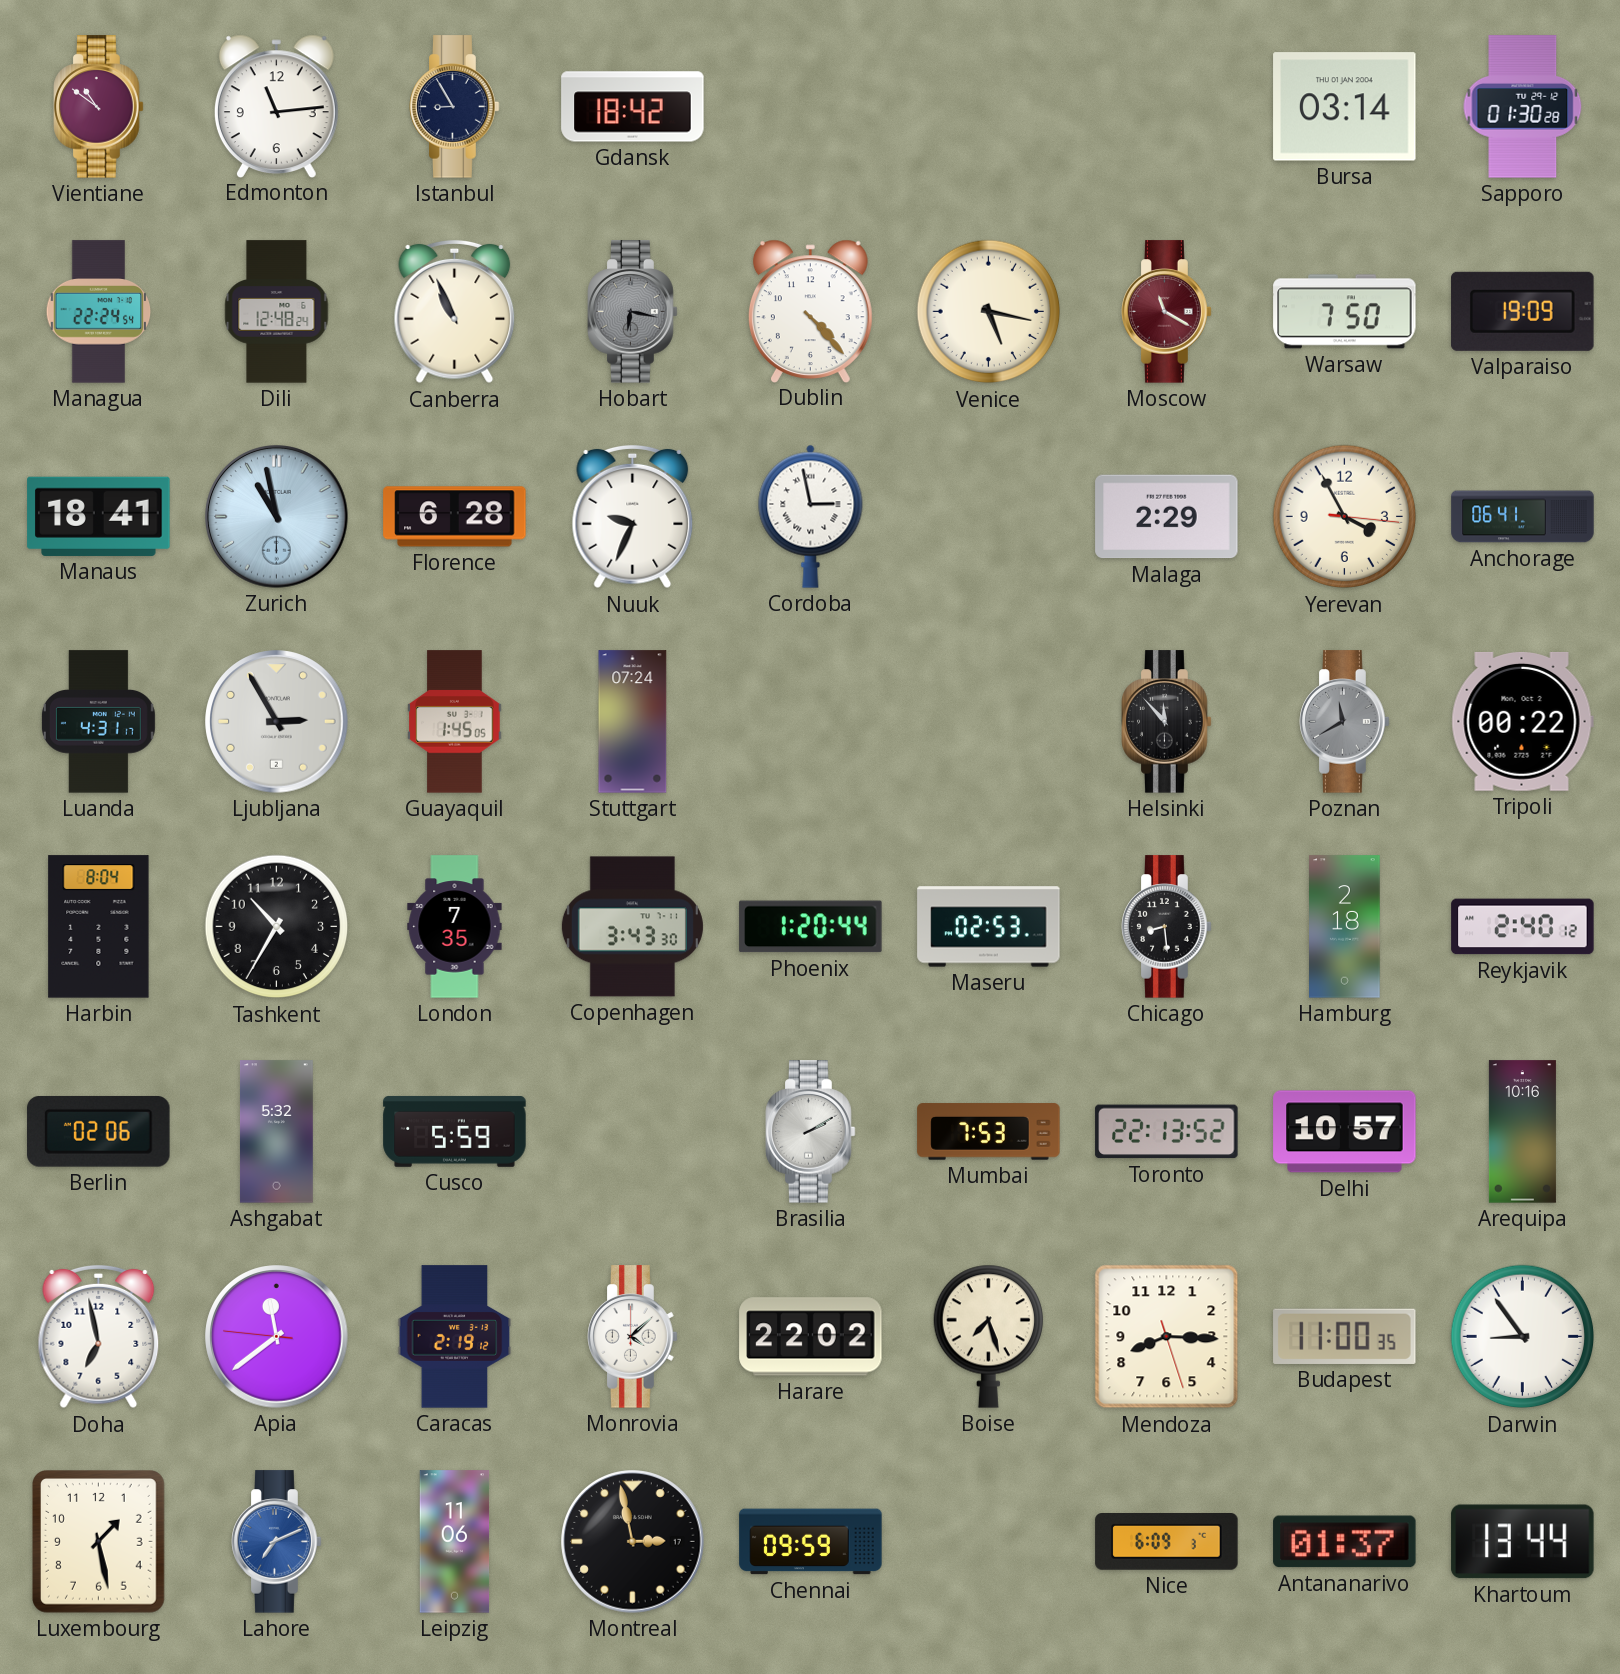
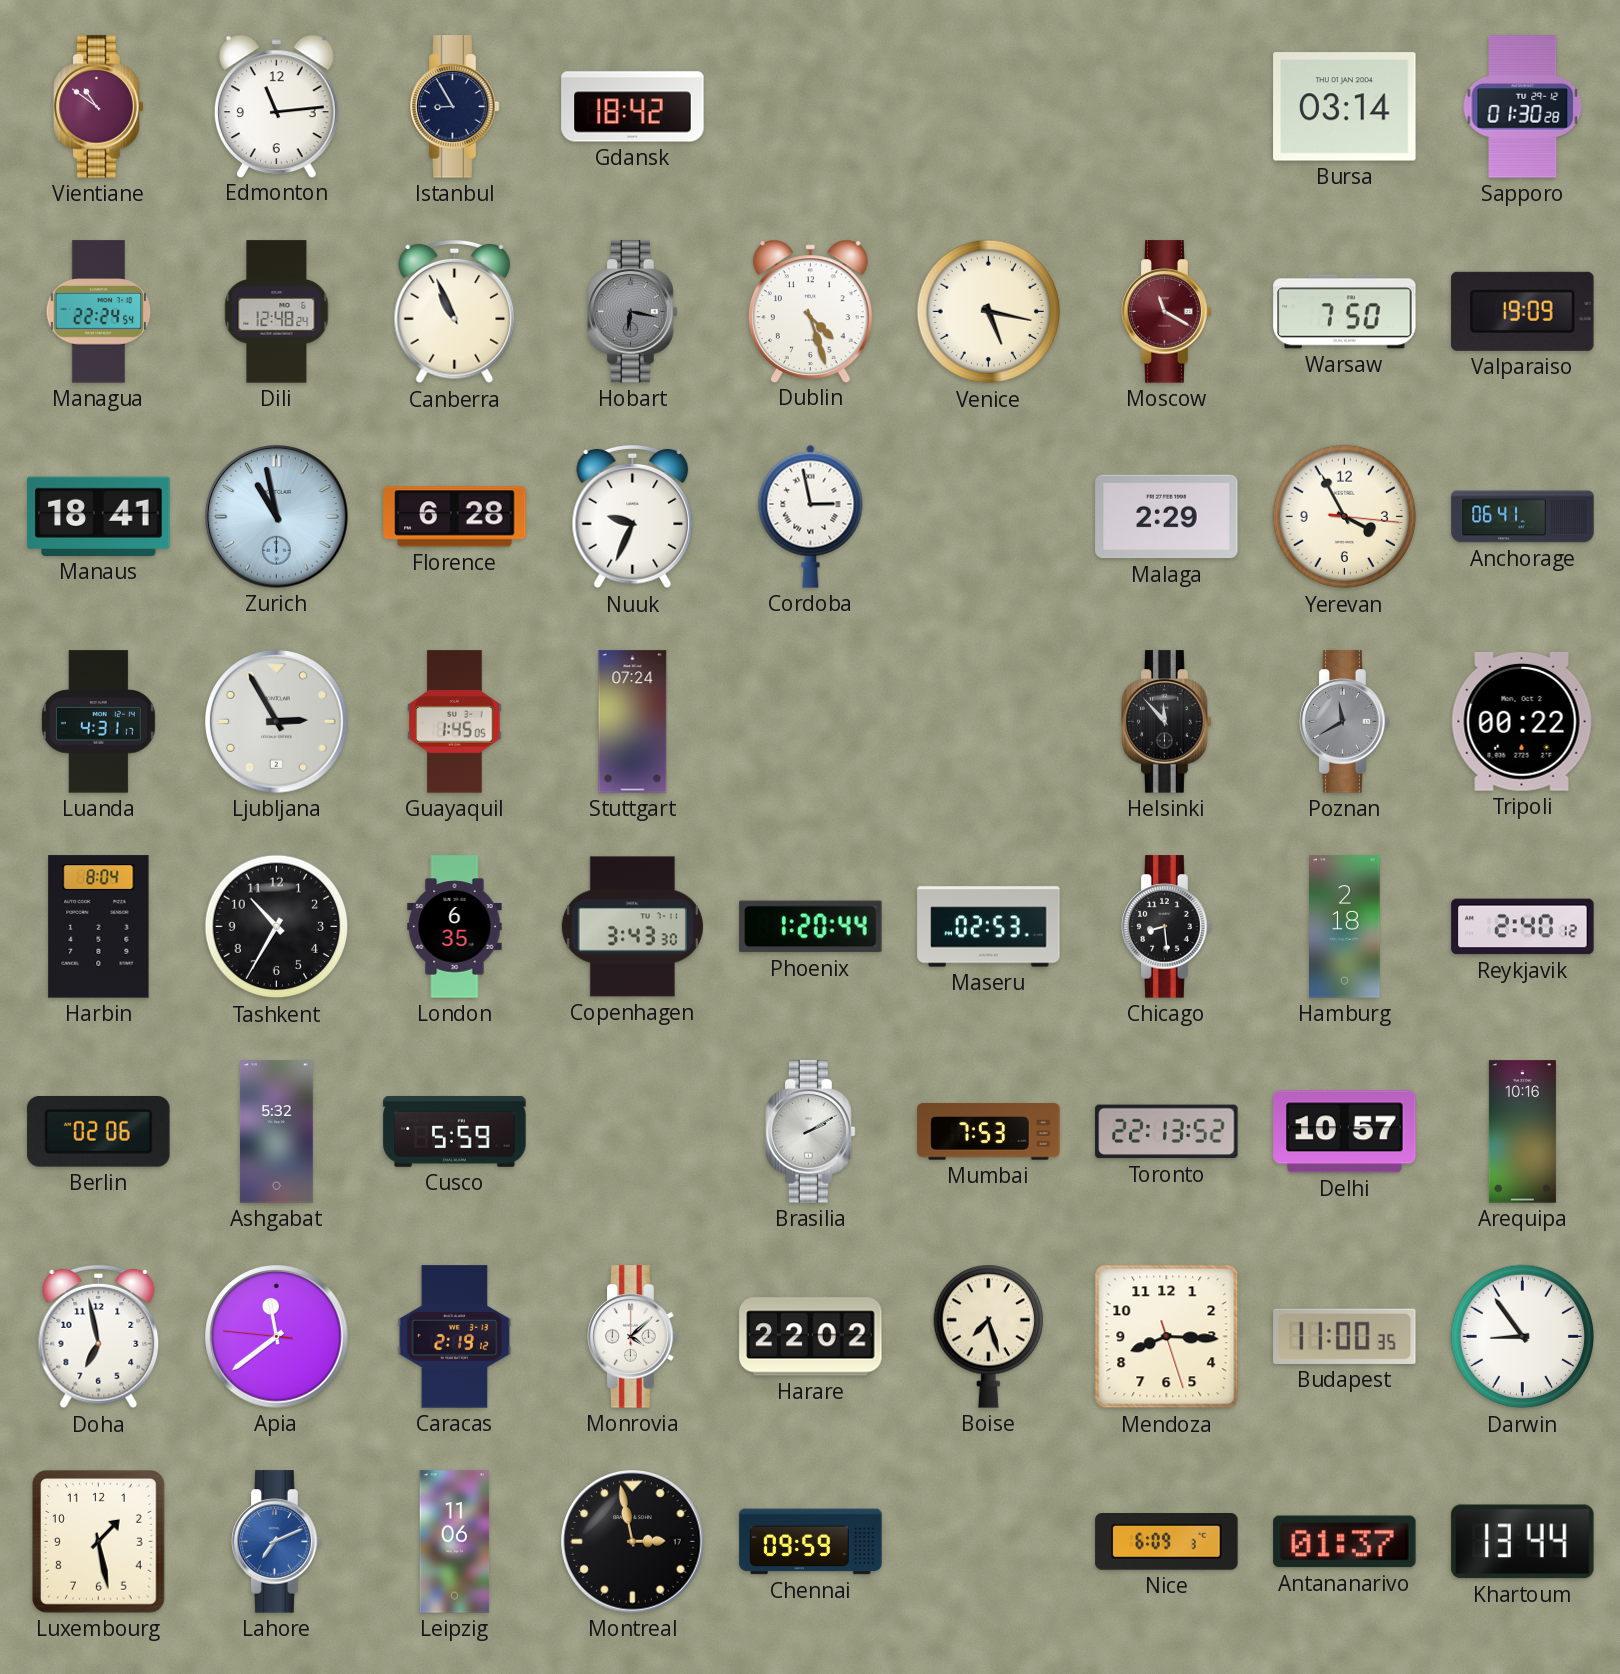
Dublin: 4:23 -> 4:27
London: 7:35 -> 6:35
